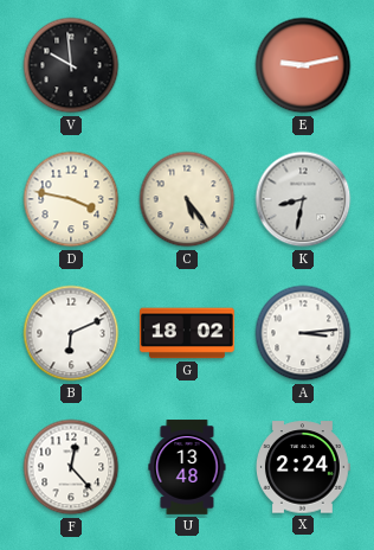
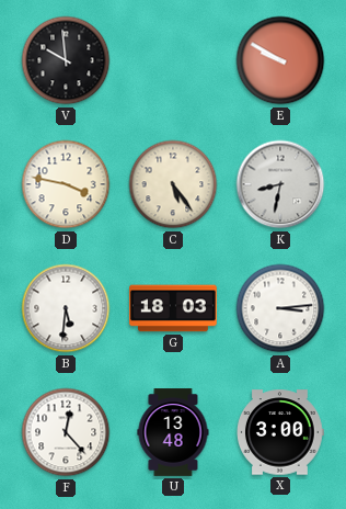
E: 9:13 -> 9:50
B: 6:11 -> 5:31
G: 18:02 -> 18:03
X: 2:24 -> 3:00
